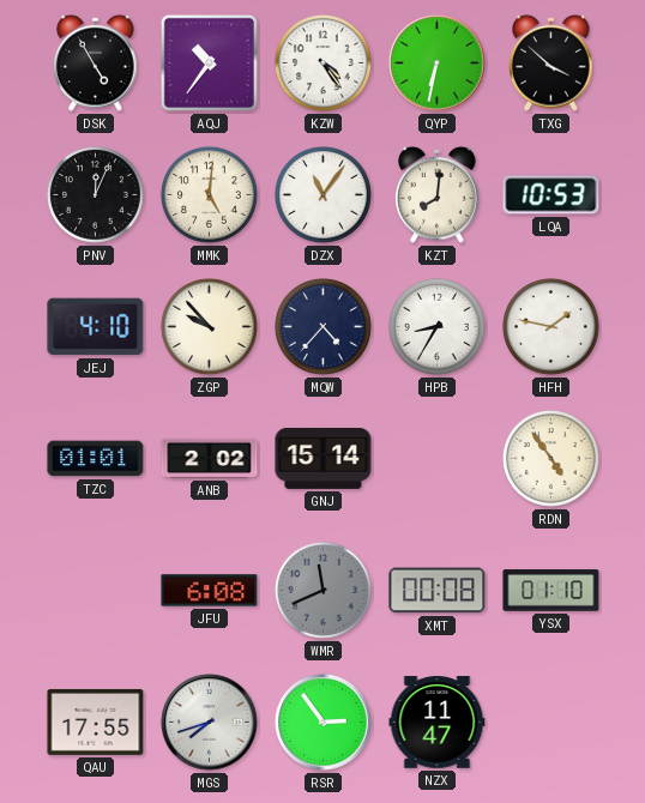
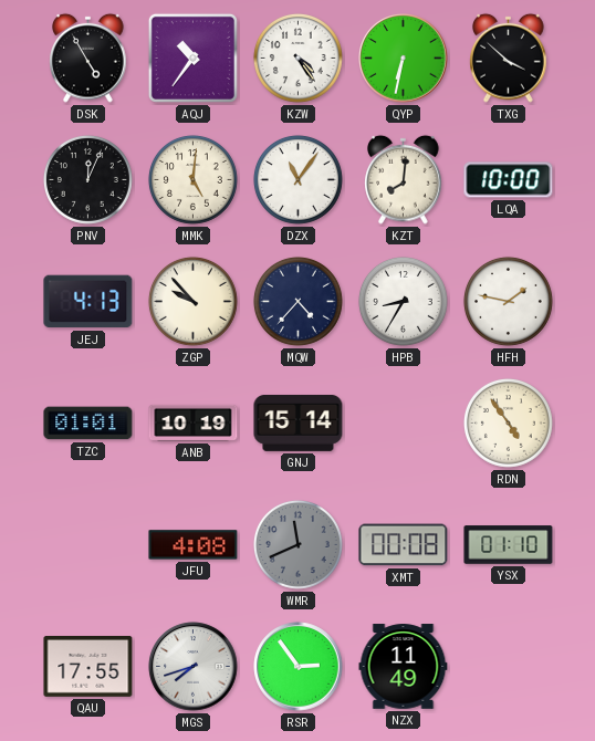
LQA: 10:53 -> 10:00
JEJ: 4:10 -> 4:13
ANB: 2:02 -> 10:19
JFU: 6:08 -> 4:08
NZX: 11:47 -> 11:49
